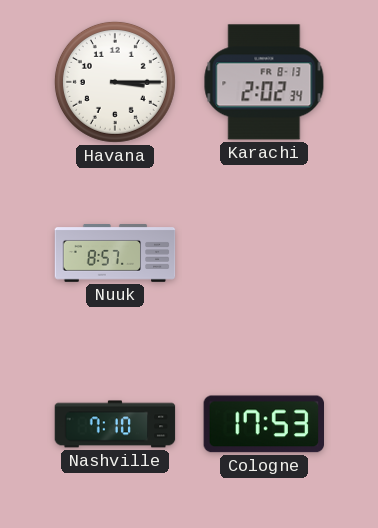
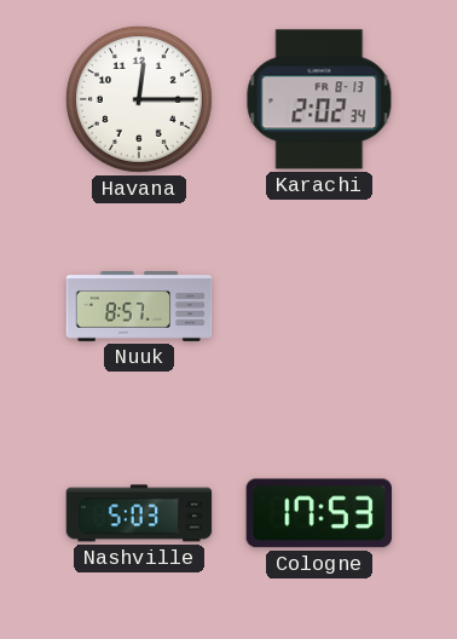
Havana: 3:15 -> 12:15
Nashville: 7:10 -> 5:03
